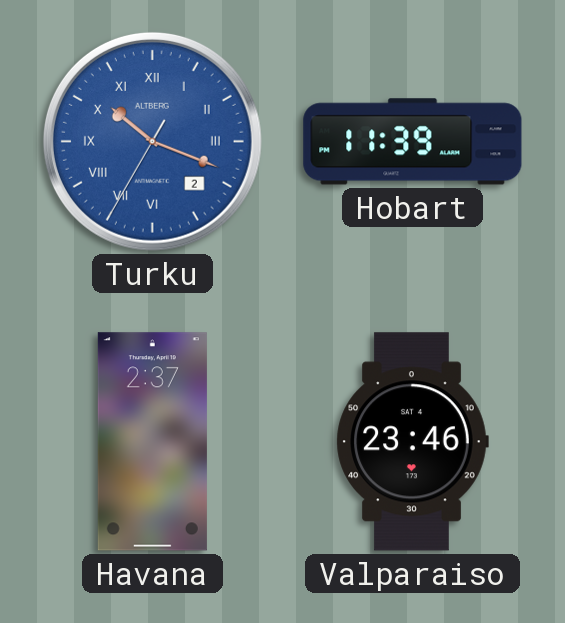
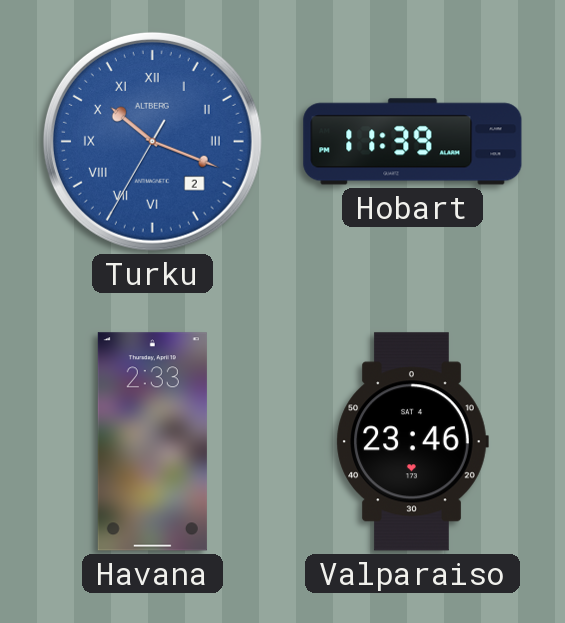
Havana: 2:37 -> 2:33
